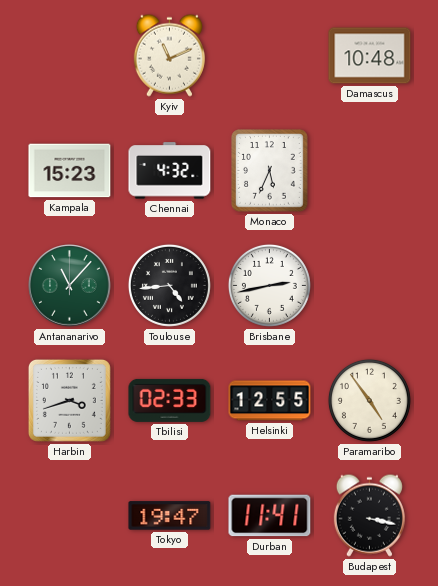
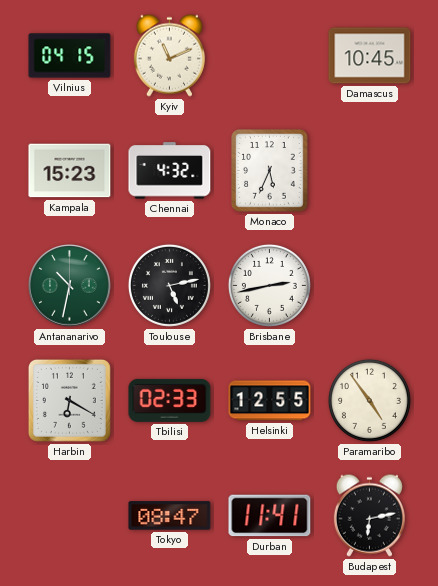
Vilnius: none -> 04:15
Damascus: 10:48 -> 10:45
Antananarivo: 11:07 -> 10:32
Toulouse: 4:44 -> 5:13
Harbin: 3:42 -> 6:20
Tokyo: 19:47 -> 08:47
Budapest: 3:17 -> 6:13
